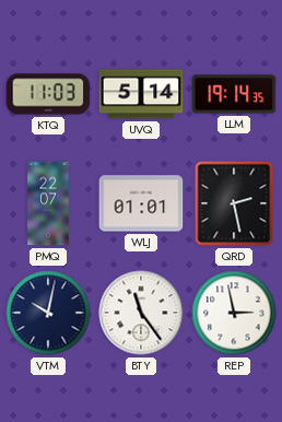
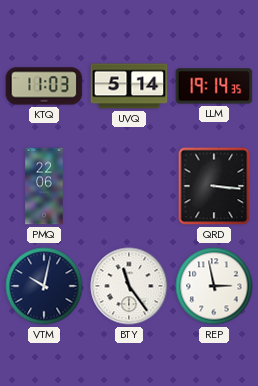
PMQ: 22:07 -> 22:06
WLJ: 01:01 -> none
QRD: 2:28 -> 3:16
